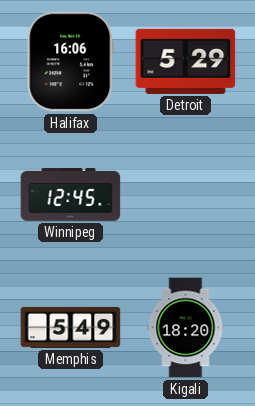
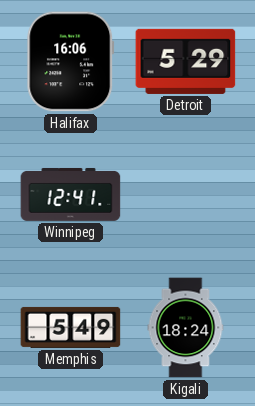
Winnipeg: 12:45 -> 12:41
Kigali: 18:20 -> 18:24
